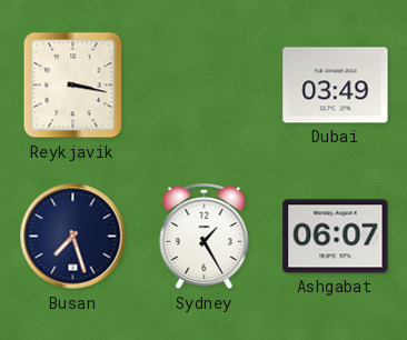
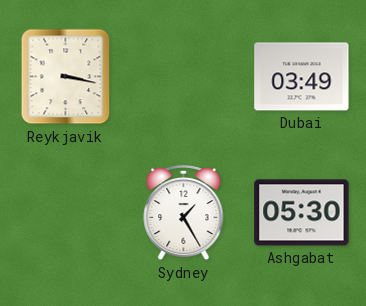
Busan: 7:27 -> none
Ashgabat: 06:07 -> 05:30
